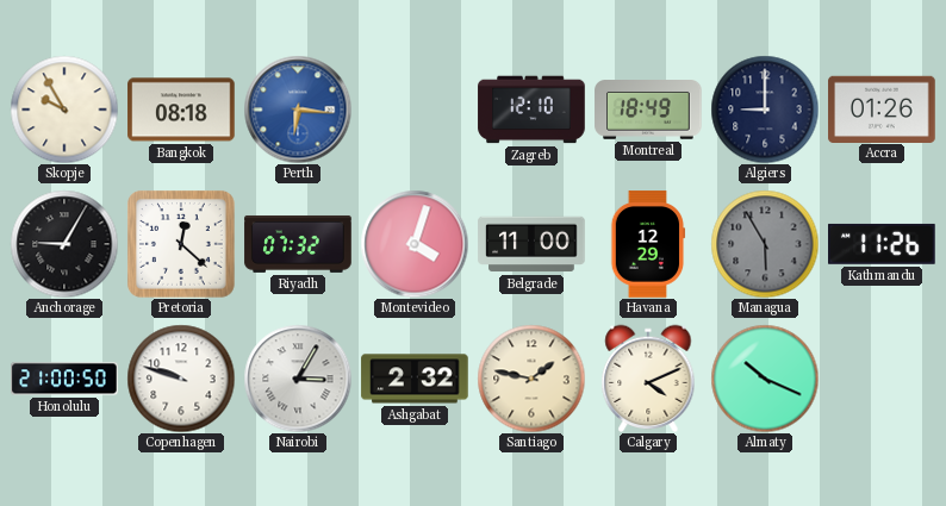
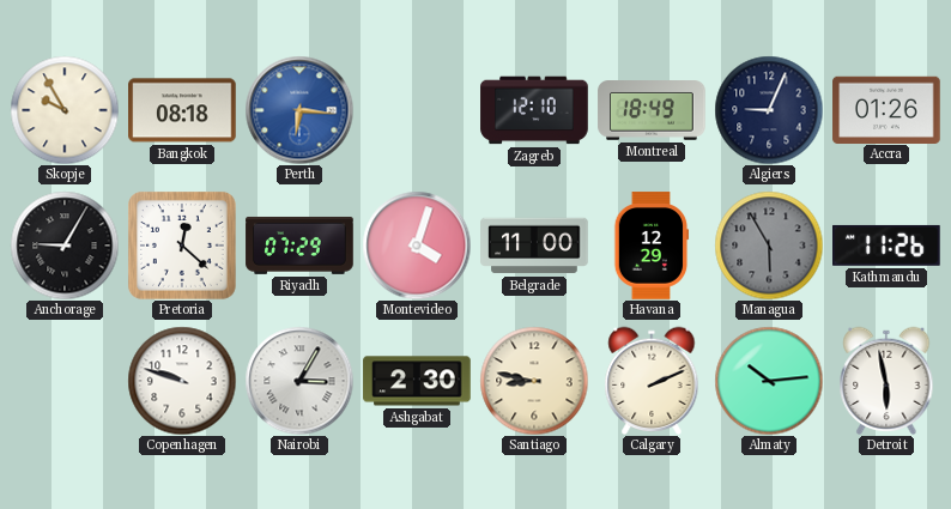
Algiers: 9:00 -> 9:04
Riyadh: 07:32 -> 07:29
Honolulu: 21:00 -> none
Ashgabat: 2:32 -> 2:30
Santiago: 1:47 -> 8:47
Calgary: 4:11 -> 2:11
Almaty: 10:19 -> 10:14
Detroit: none -> 5:58
